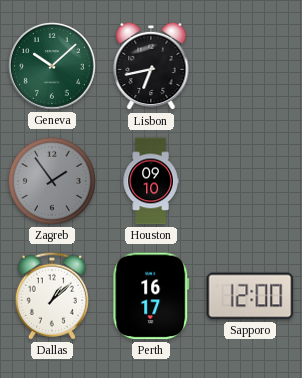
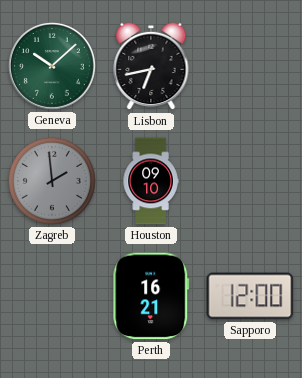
Zagreb: 1:54 -> 1:59
Dallas: 1:08 -> none
Perth: 16:17 -> 16:21
